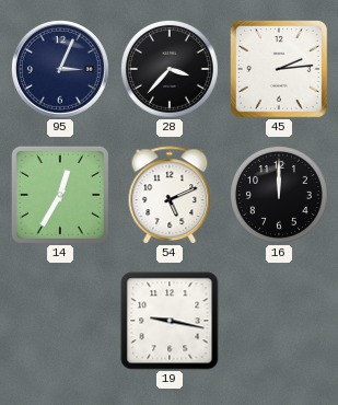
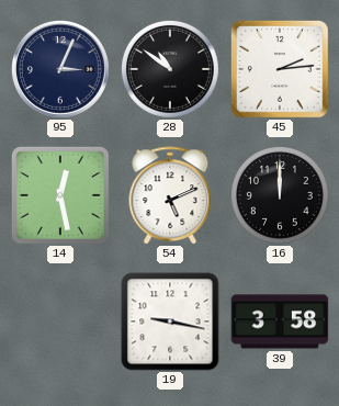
28: 3:37 -> 10:51
14: 12:35 -> 12:28
39: none -> 3:58
